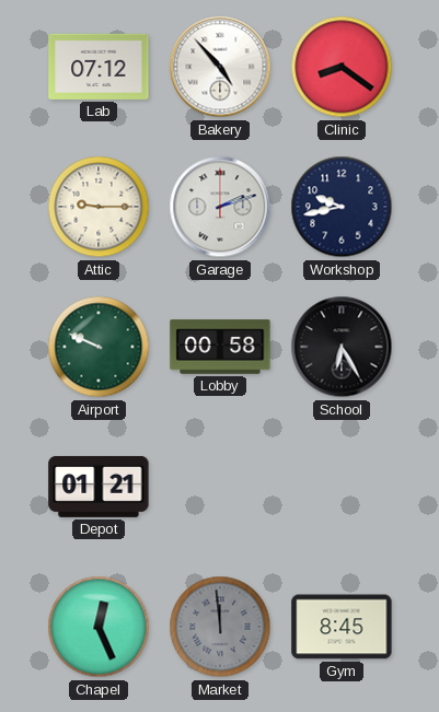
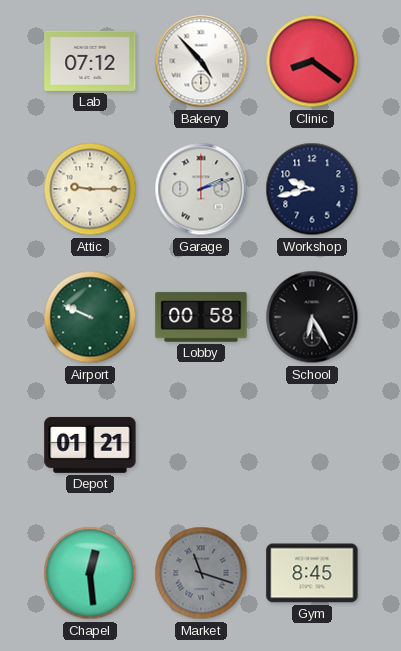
Chapel: 12:26 -> 12:29
Market: 11:59 -> 11:18
